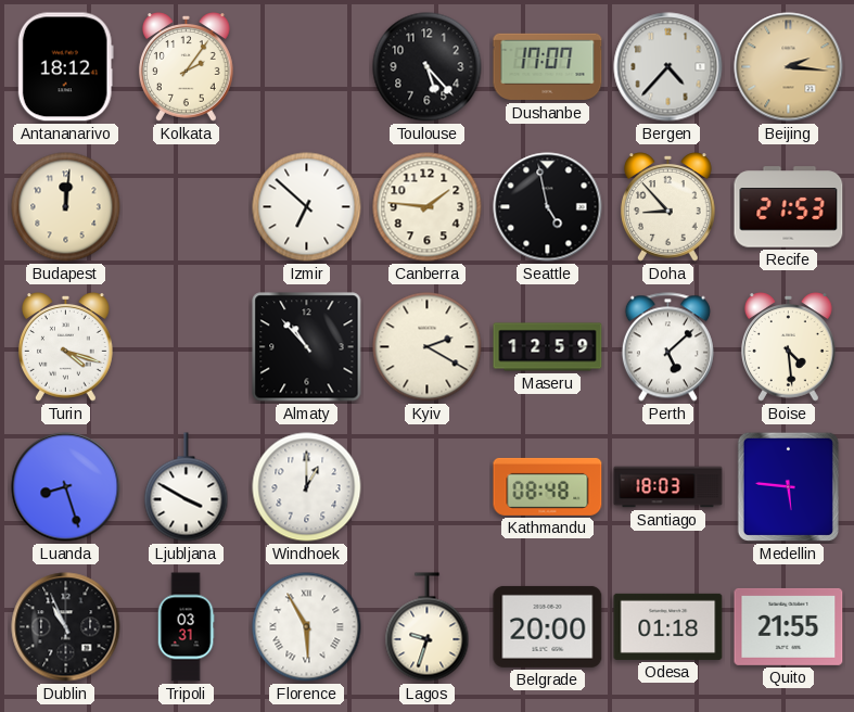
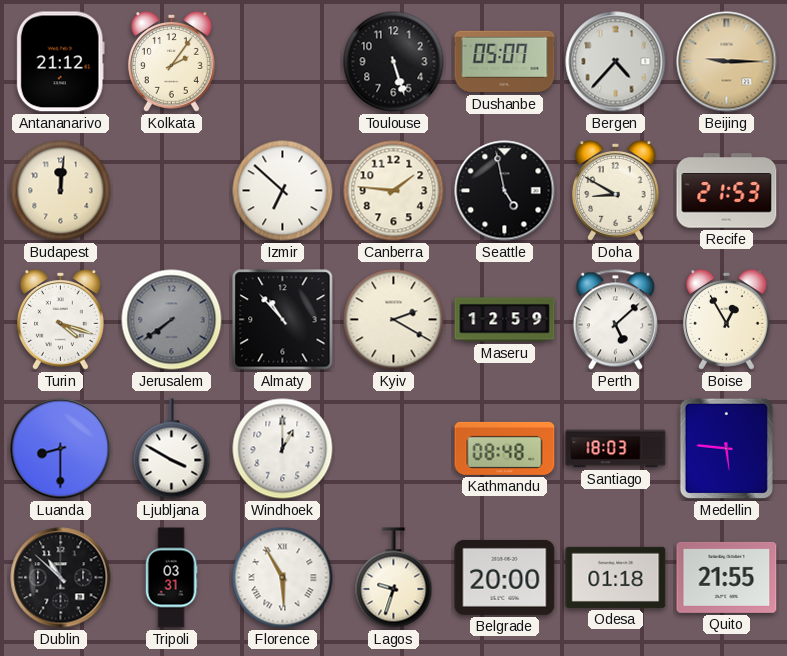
Antananarivo: 18:12 -> 21:12
Toulouse: 5:23 -> 5:27
Dushanbe: 17:07 -> 05:07
Beijing: 2:16 -> 9:15
Doha: 8:53 -> 8:50
Jerusalem: none -> 7:39
Boise: 4:29 -> 12:55
Luanda: 8:27 -> 8:30
Dublin: 10:56 -> 10:52
